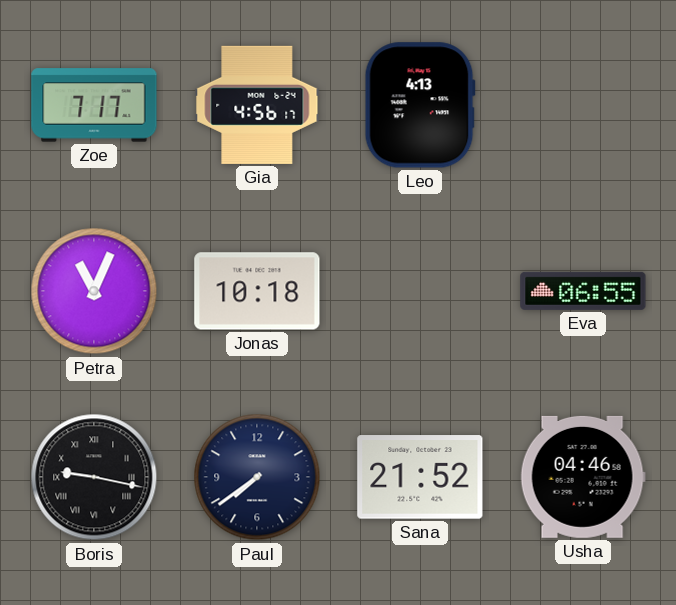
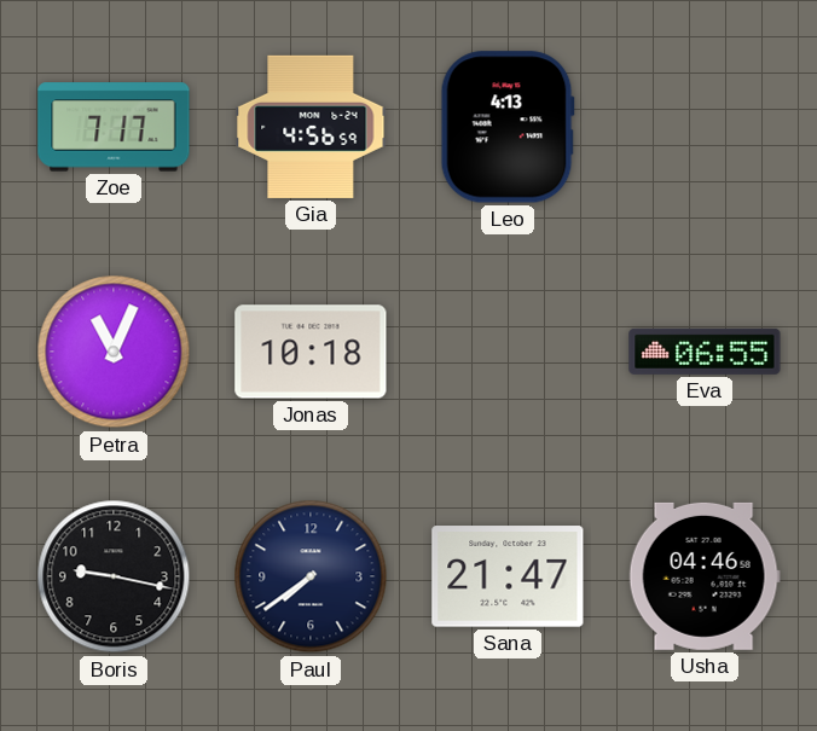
Gia: 4:56:17 -> 4:56:59
Boris numerals: Roman -> Arabic
Sana: 21:52 -> 21:47
